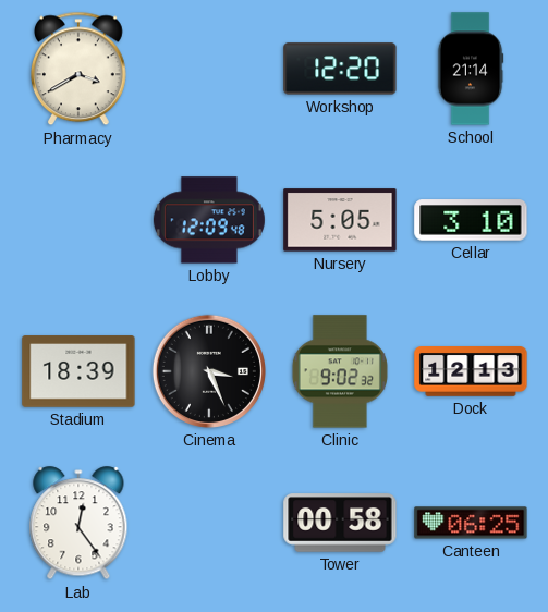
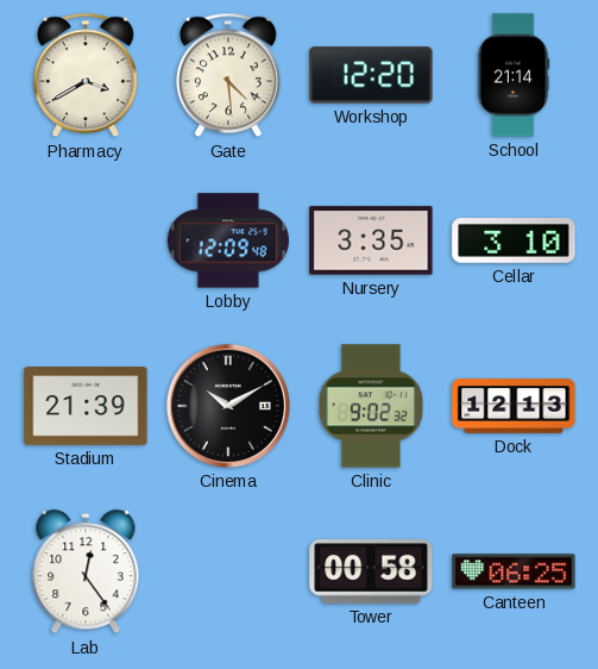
Gate: none -> 4:29
Nursery: 5:05 -> 3:35
Stadium: 18:39 -> 21:39
Cinema: 3:26 -> 10:10
